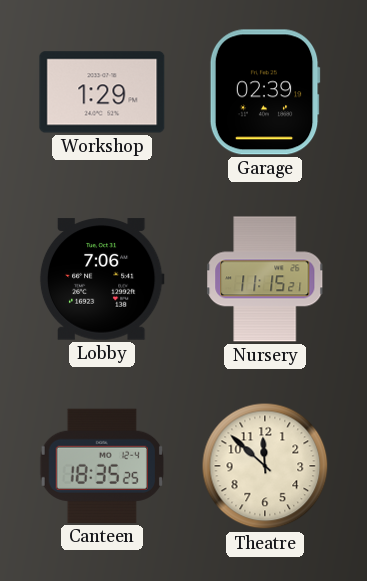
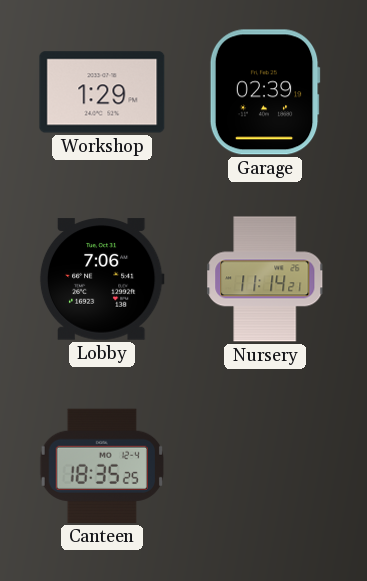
Nursery: 11:15 -> 11:14
Theatre: 11:52 -> none
